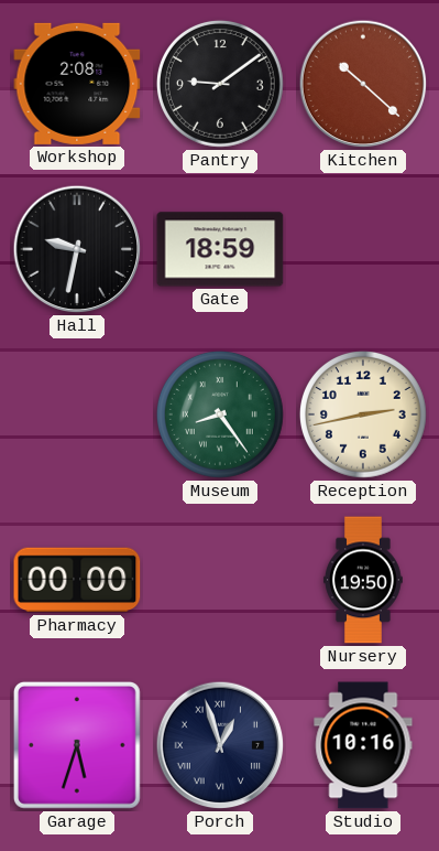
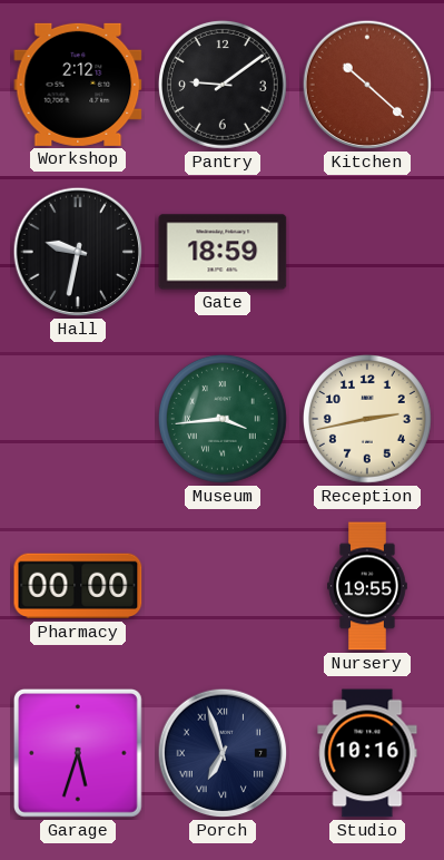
Workshop: 2:08 -> 2:12
Museum: 8:24 -> 3:44
Nursery: 19:50 -> 19:55
Porch: 12:57 -> 6:57
